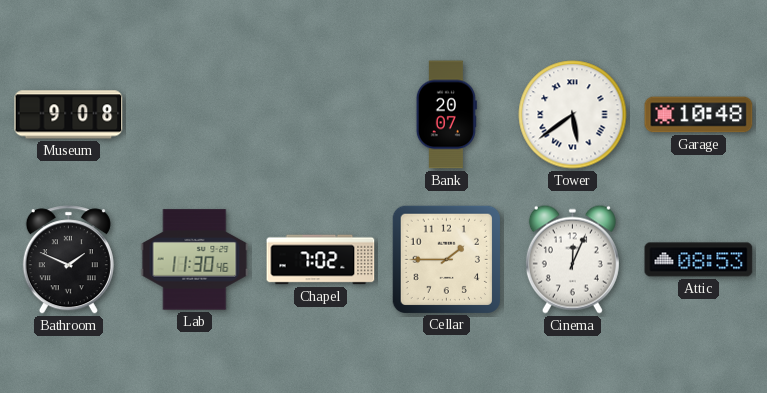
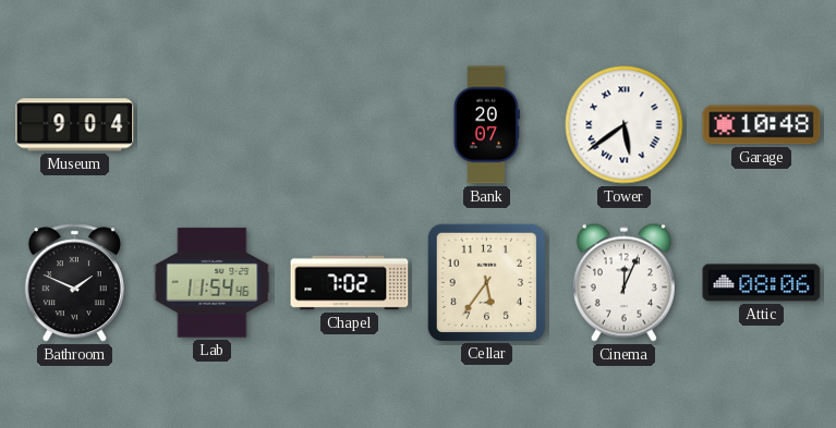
Museum: 9:08 -> 9:04
Lab: 11:30 -> 11:54
Cellar: 1:45 -> 5:36
Attic: 08:53 -> 08:06
